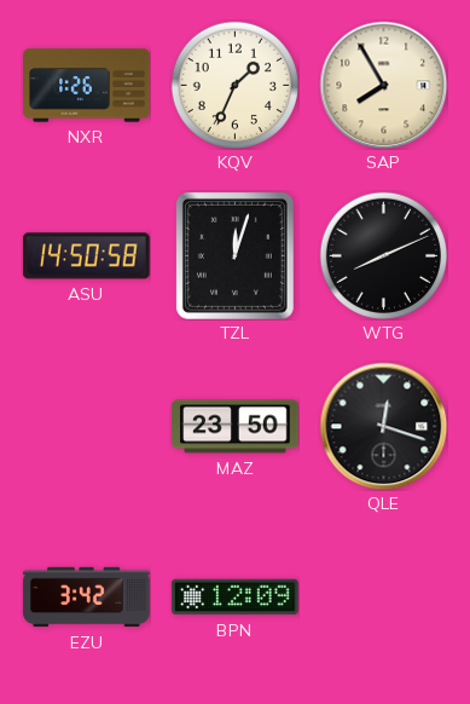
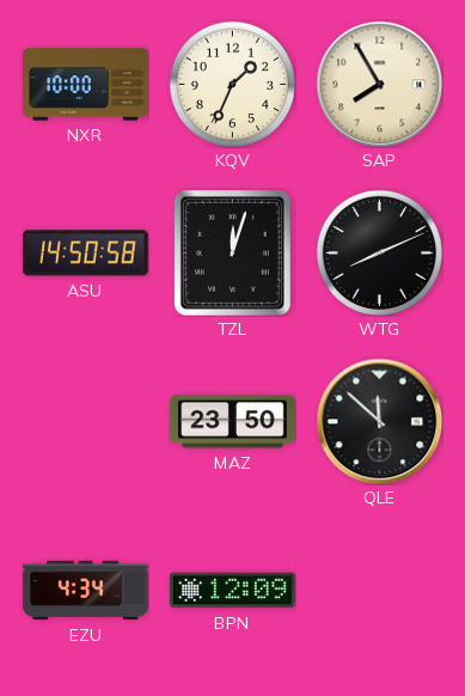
NXR: 1:26 -> 10:00
QLE: 12:18 -> 11:52
EZU: 3:42 -> 4:34
